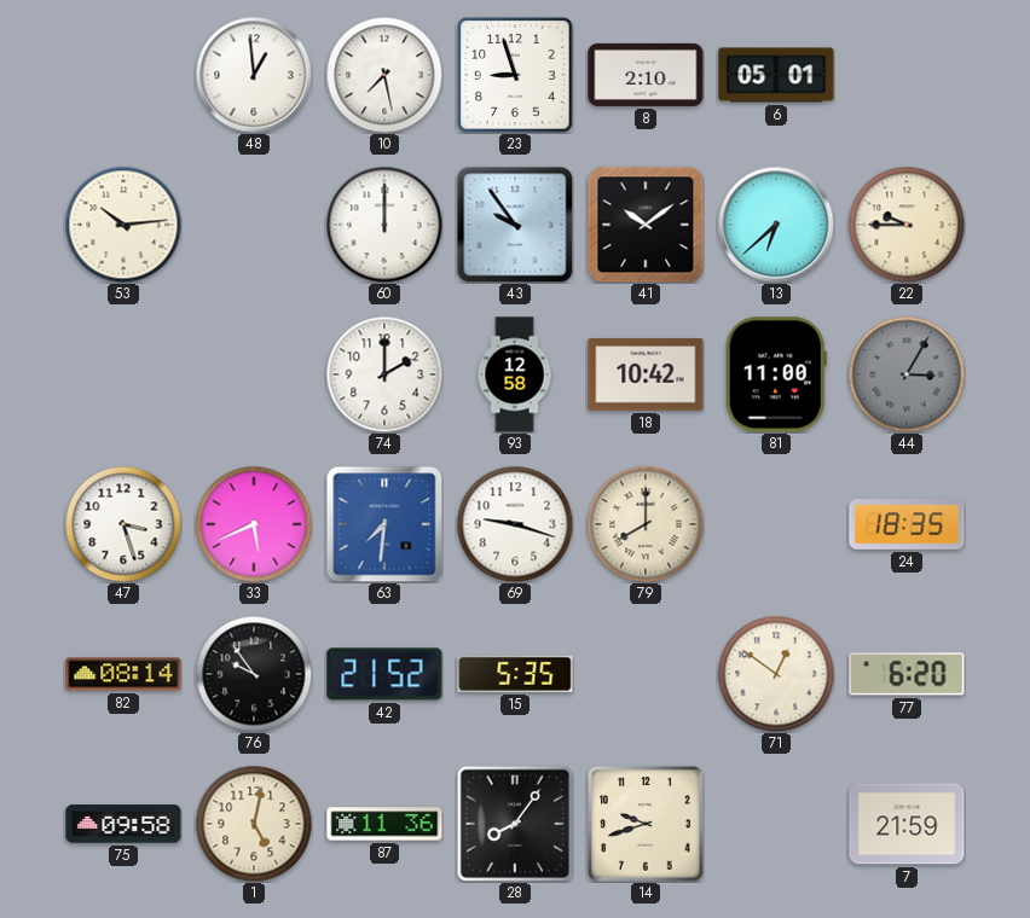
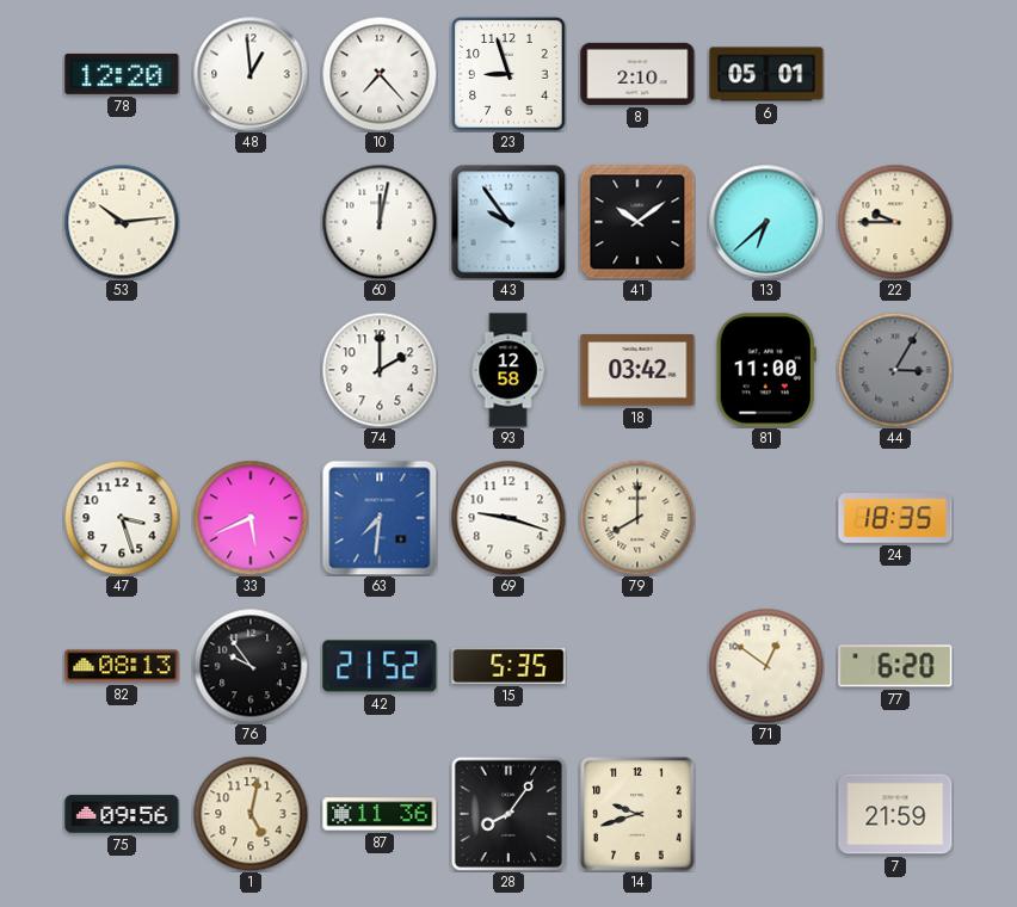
78: none -> 12:20
10: 7:28 -> 7:23
60: 12:00 -> 12:02
18: 10:42 -> 03:42
82: 08:14 -> 08:13
75: 09:58 -> 09:56
